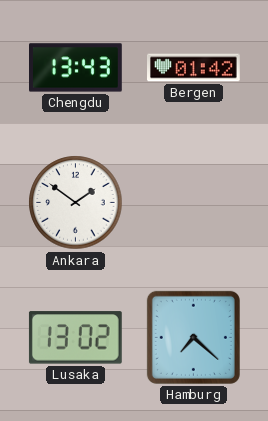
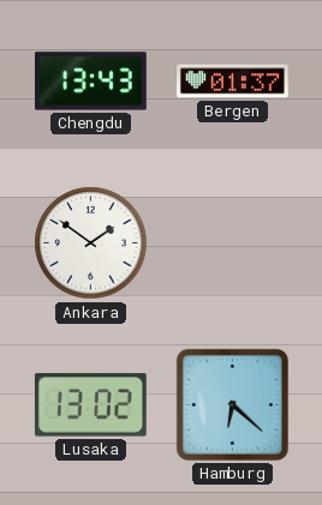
Bergen: 01:42 -> 01:37
Hamburg: 7:22 -> 6:22
